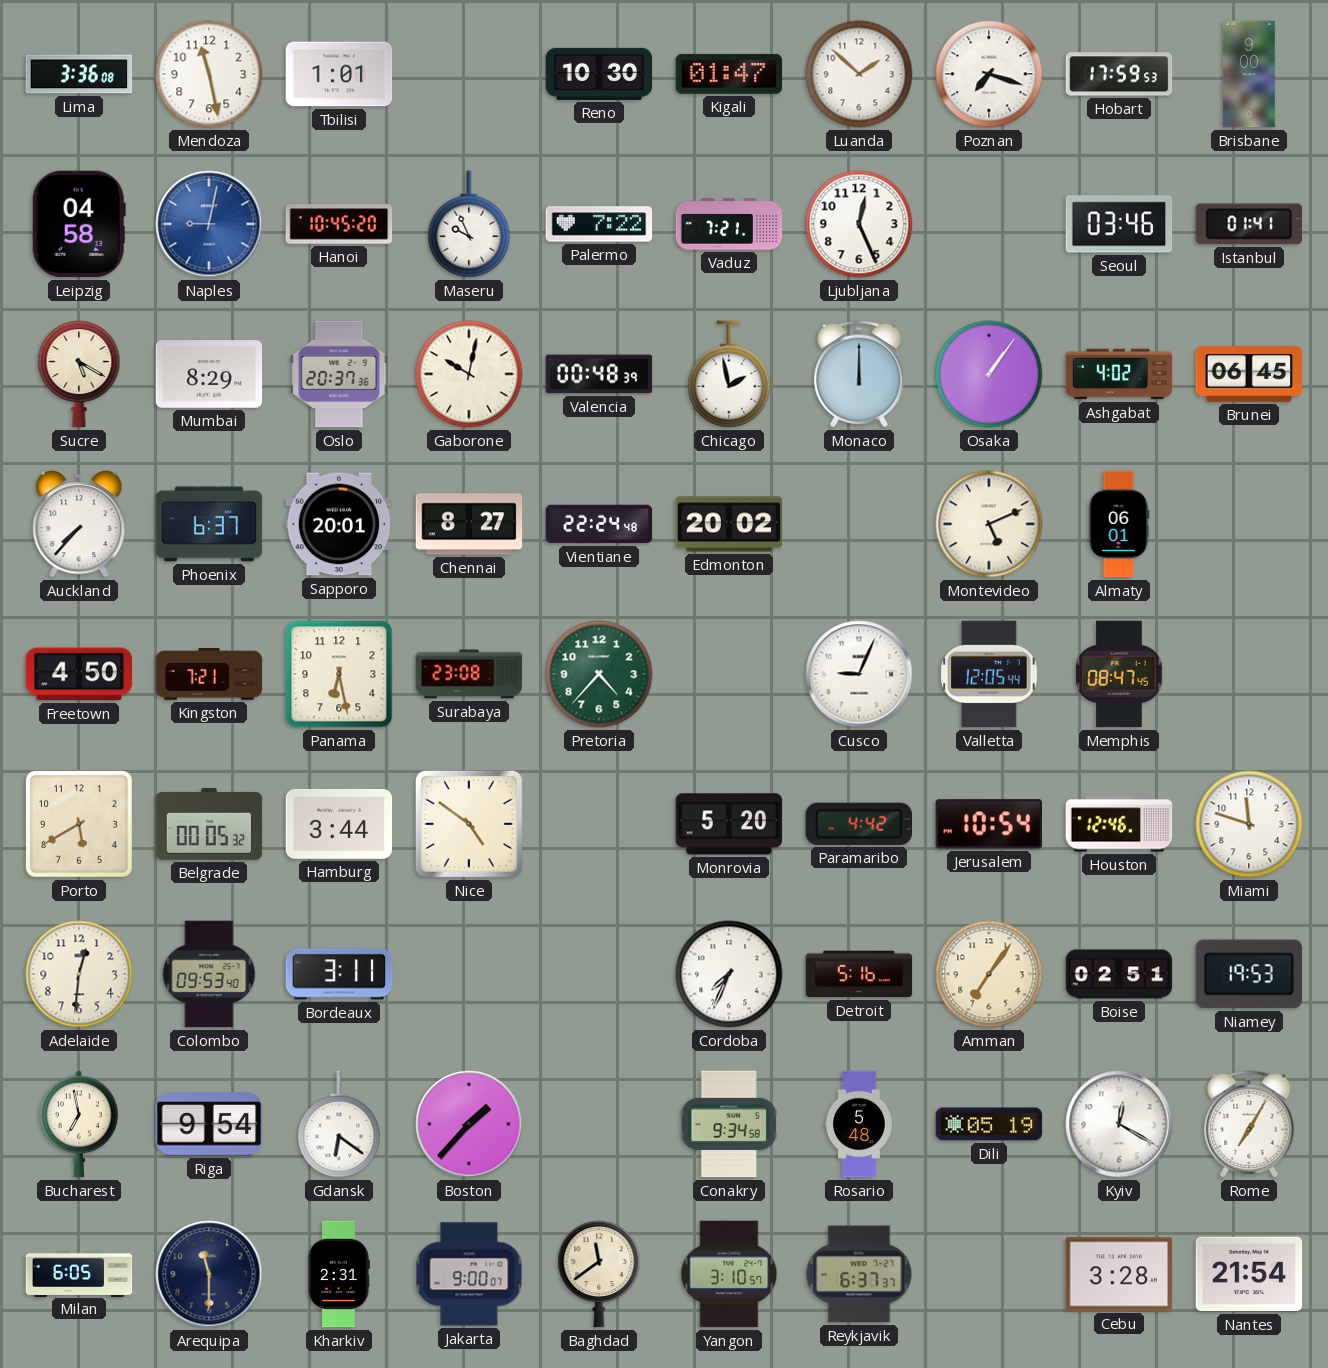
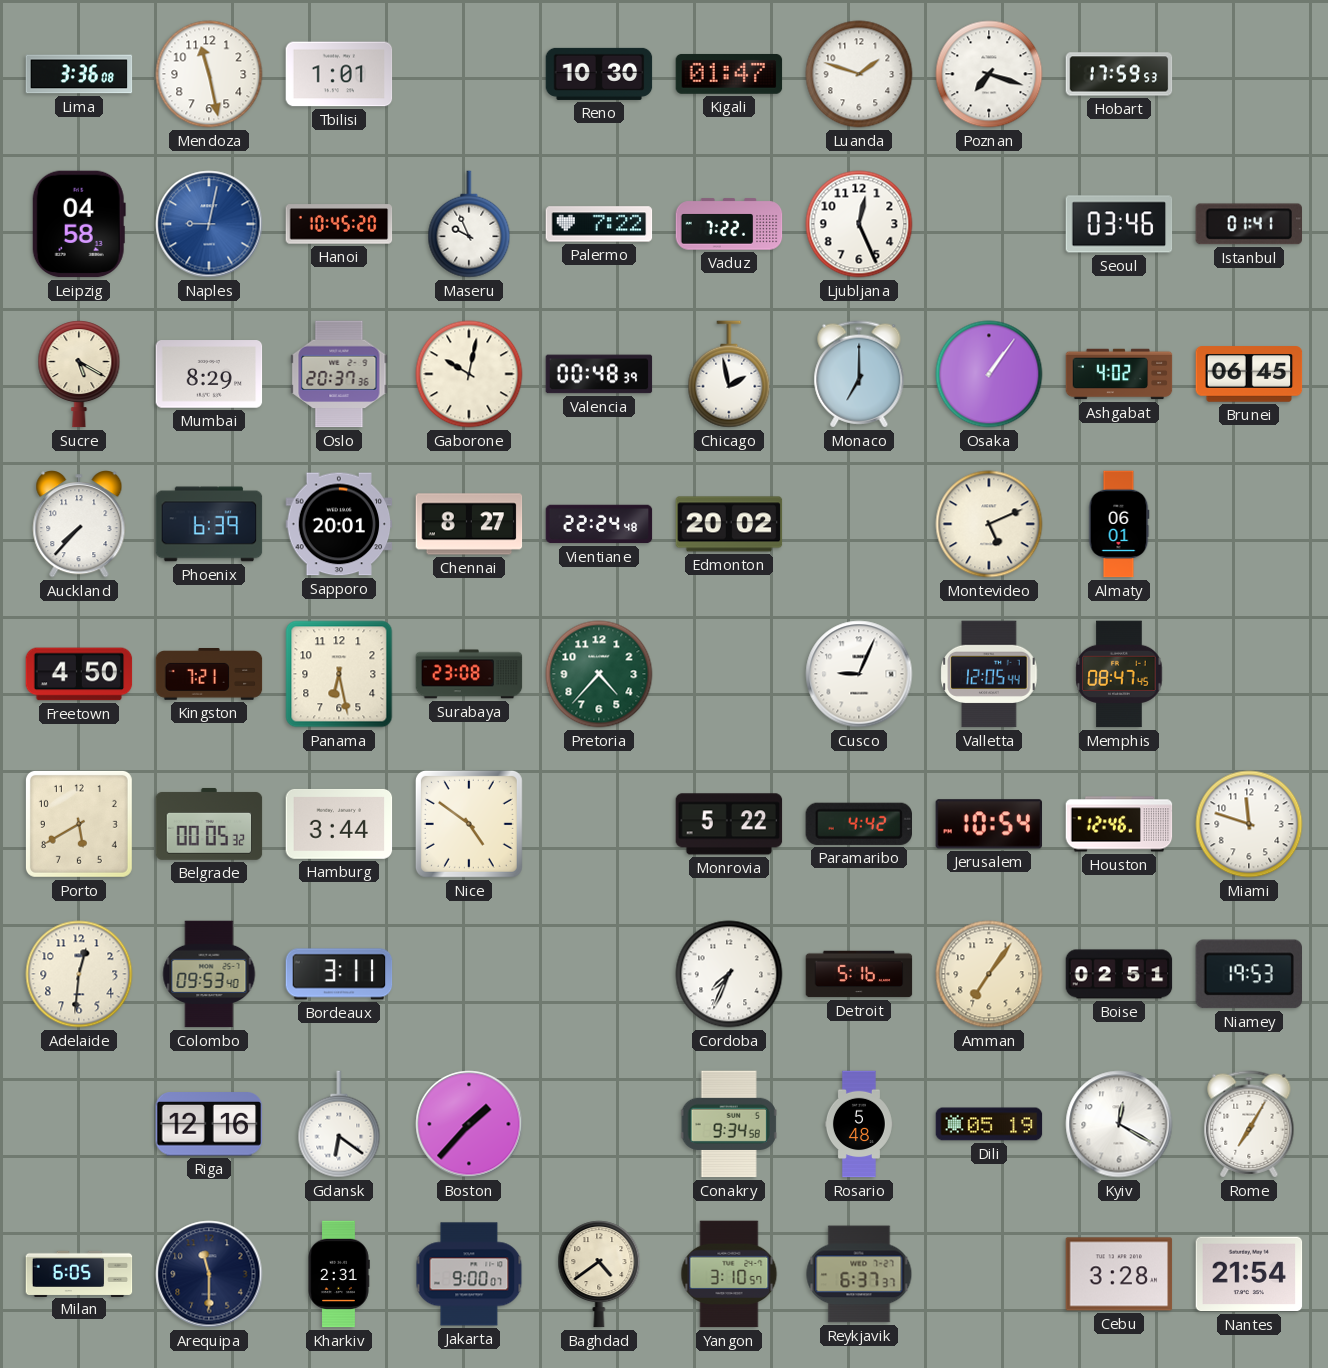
Luanda: 1:52 -> 1:48
Brisbane: 9:00 -> none
Vaduz: 7:21 -> 7:22
Monaco: 12:00 -> 7:00
Phoenix: 6:37 -> 6:39
Monrovia: 5:20 -> 5:22
Bucharest: 6:58 -> none
Riga: 9:54 -> 12:16
Baghdad: 11:39 -> 4:39
